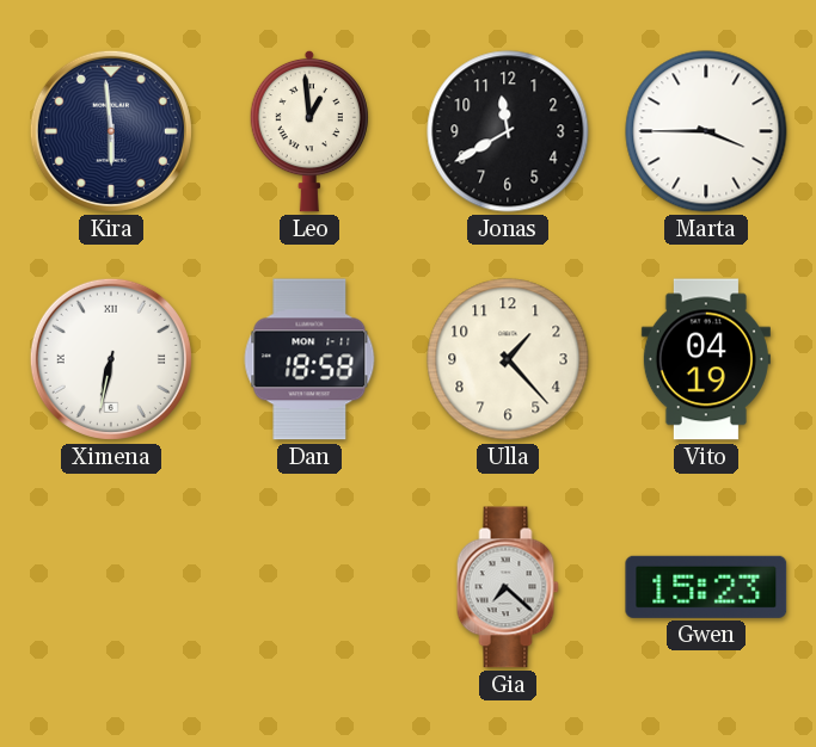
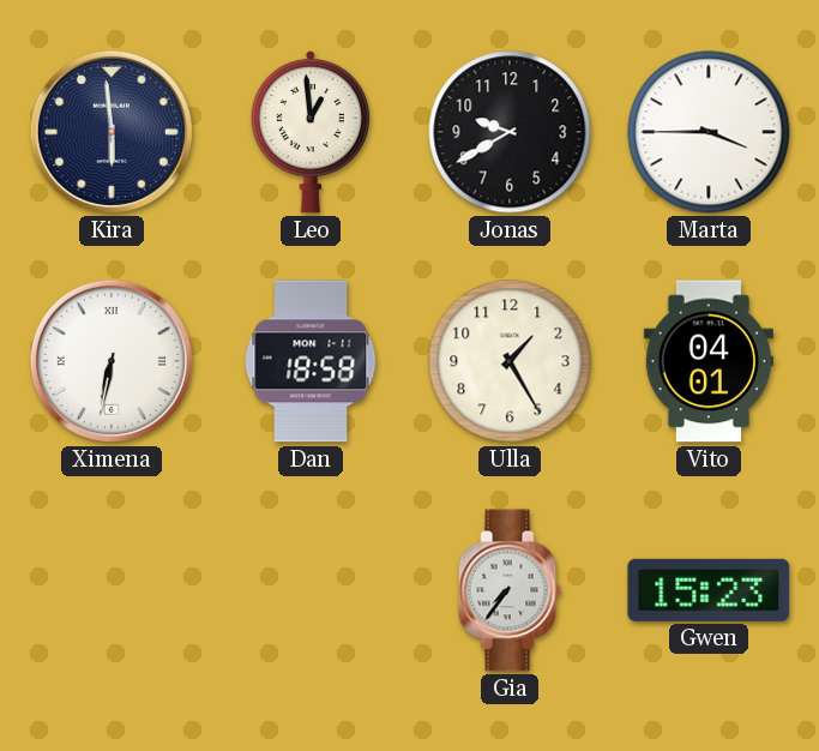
Jonas: 11:40 -> 9:40
Ulla: 1:23 -> 1:25
Vito: 04:19 -> 04:01
Gia: 7:22 -> 7:36
